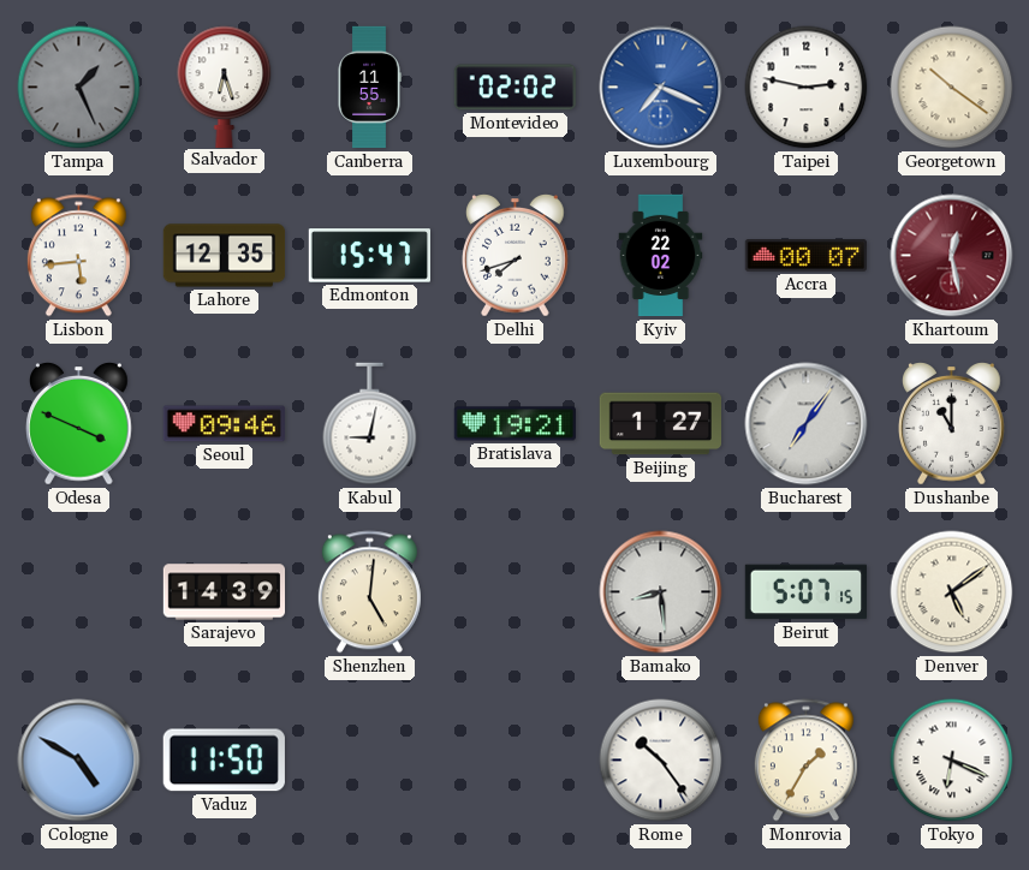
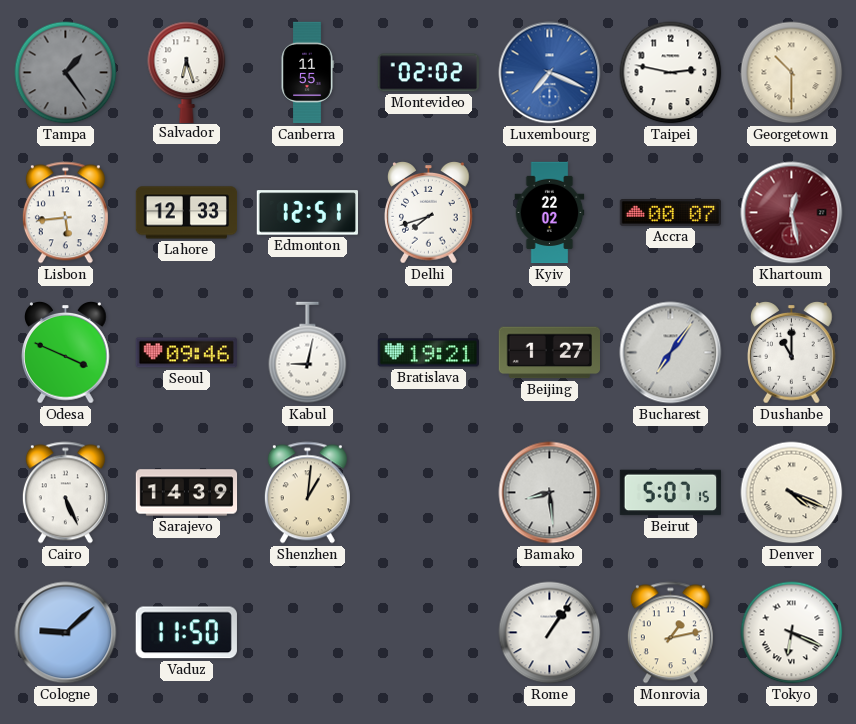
Tampa: 1:26 -> 1:24
Georgetown: 10:21 -> 10:30
Lahore: 12:35 -> 12:33
Edmonton: 15:47 -> 12:51
Cairo: none -> 5:26
Shenzhen: 5:01 -> 1:01
Denver: 5:09 -> 4:19
Cologne: 4:50 -> 9:08
Rome: 10:24 -> 1:06
Monrovia: 1:35 -> 1:13
